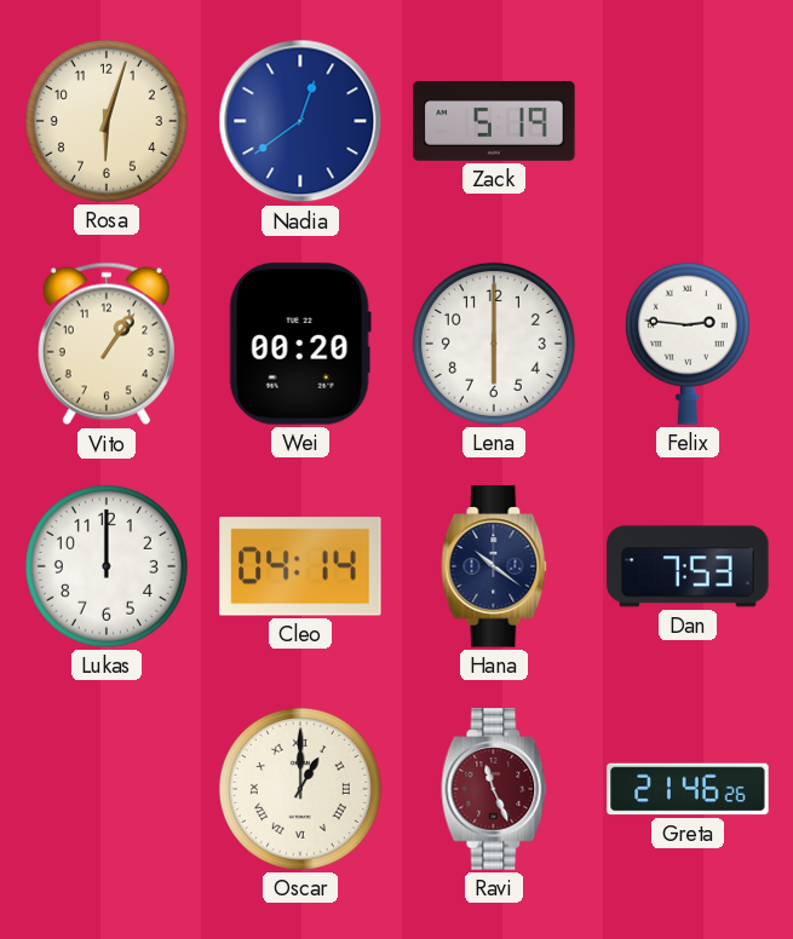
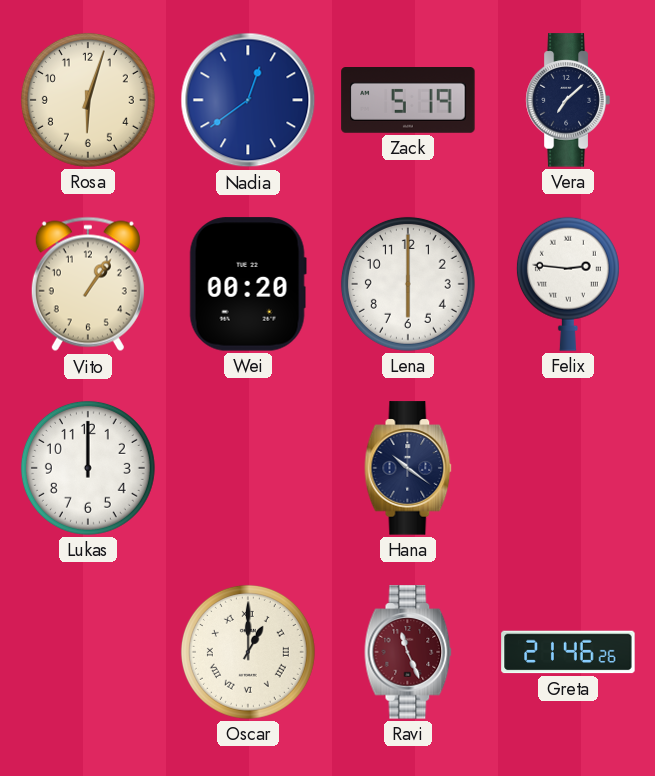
Vera: none -> 7:08
Cleo: 04:14 -> none
Dan: 7:53 -> none
